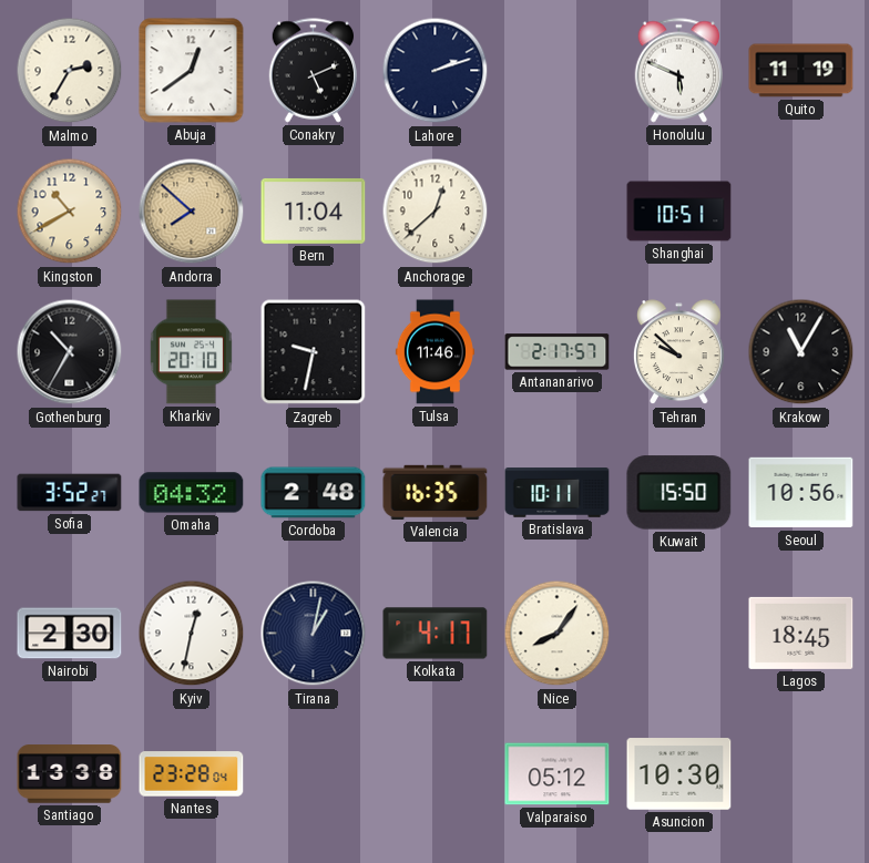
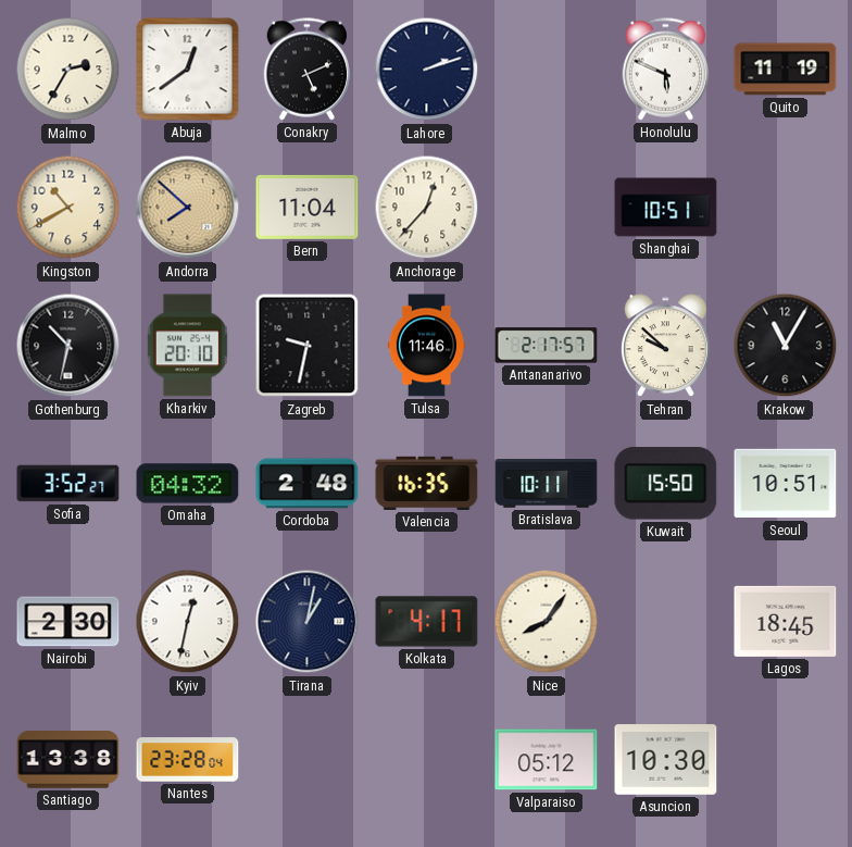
Anchorage: 12:38 -> 12:37
Gothenburg: 10:35 -> 10:32
Seoul: 10:56 -> 10:51
